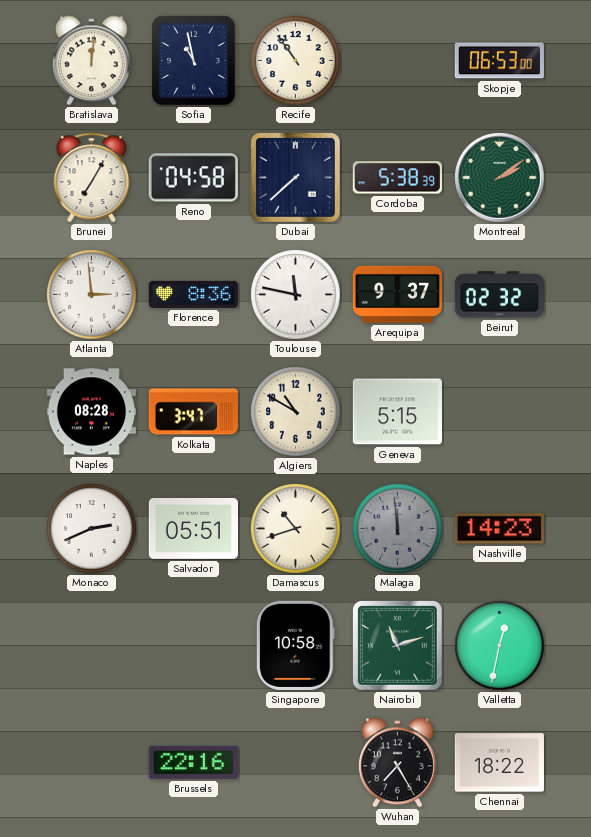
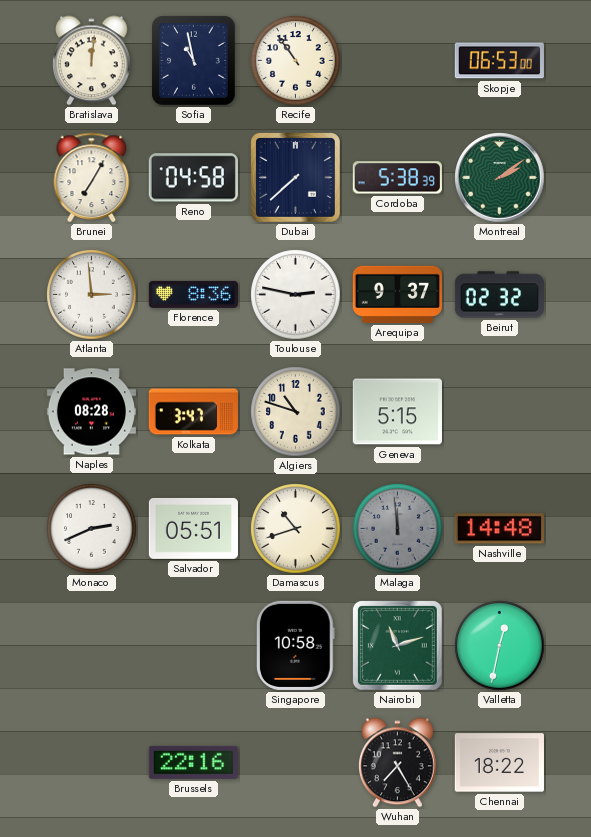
Toulouse: 11:47 -> 2:47
Algiers: 10:50 -> 10:48
Nashville: 14:23 -> 14:48
